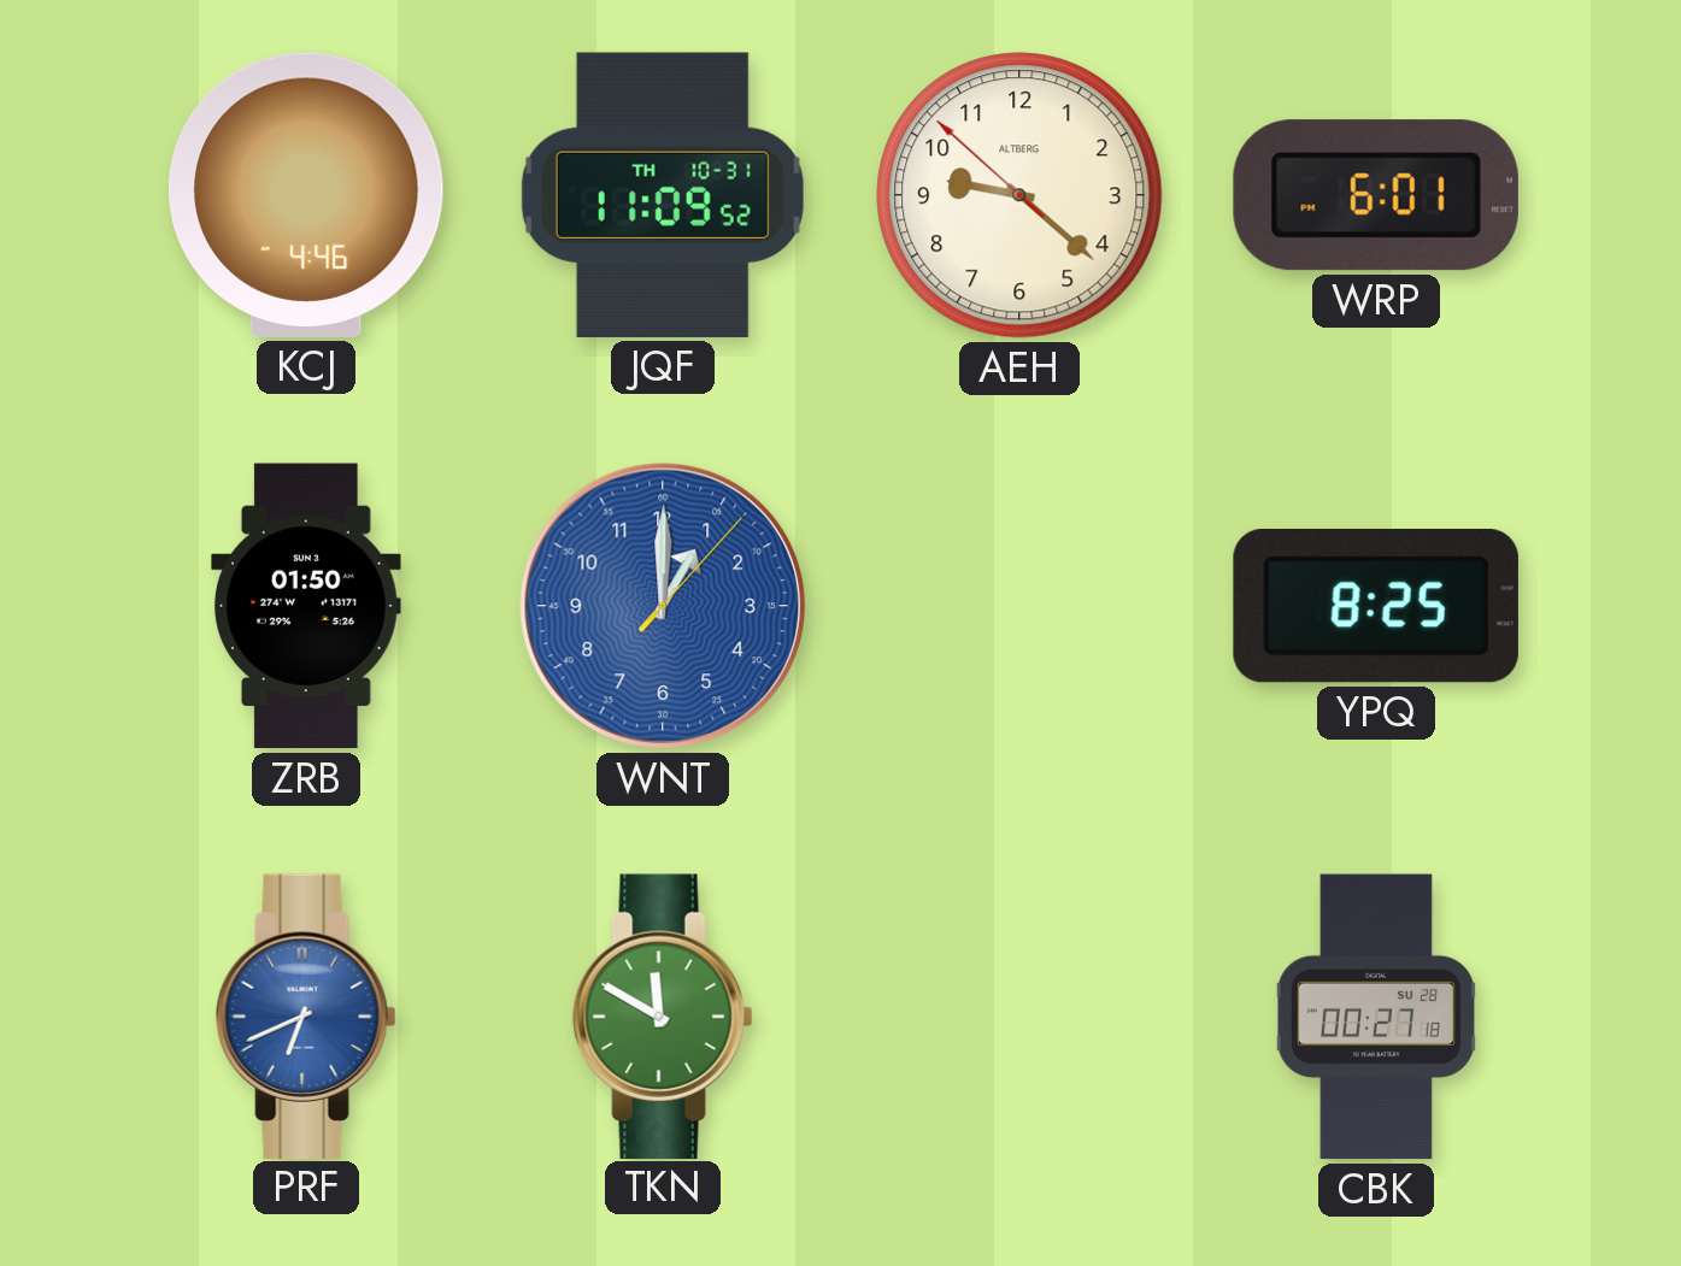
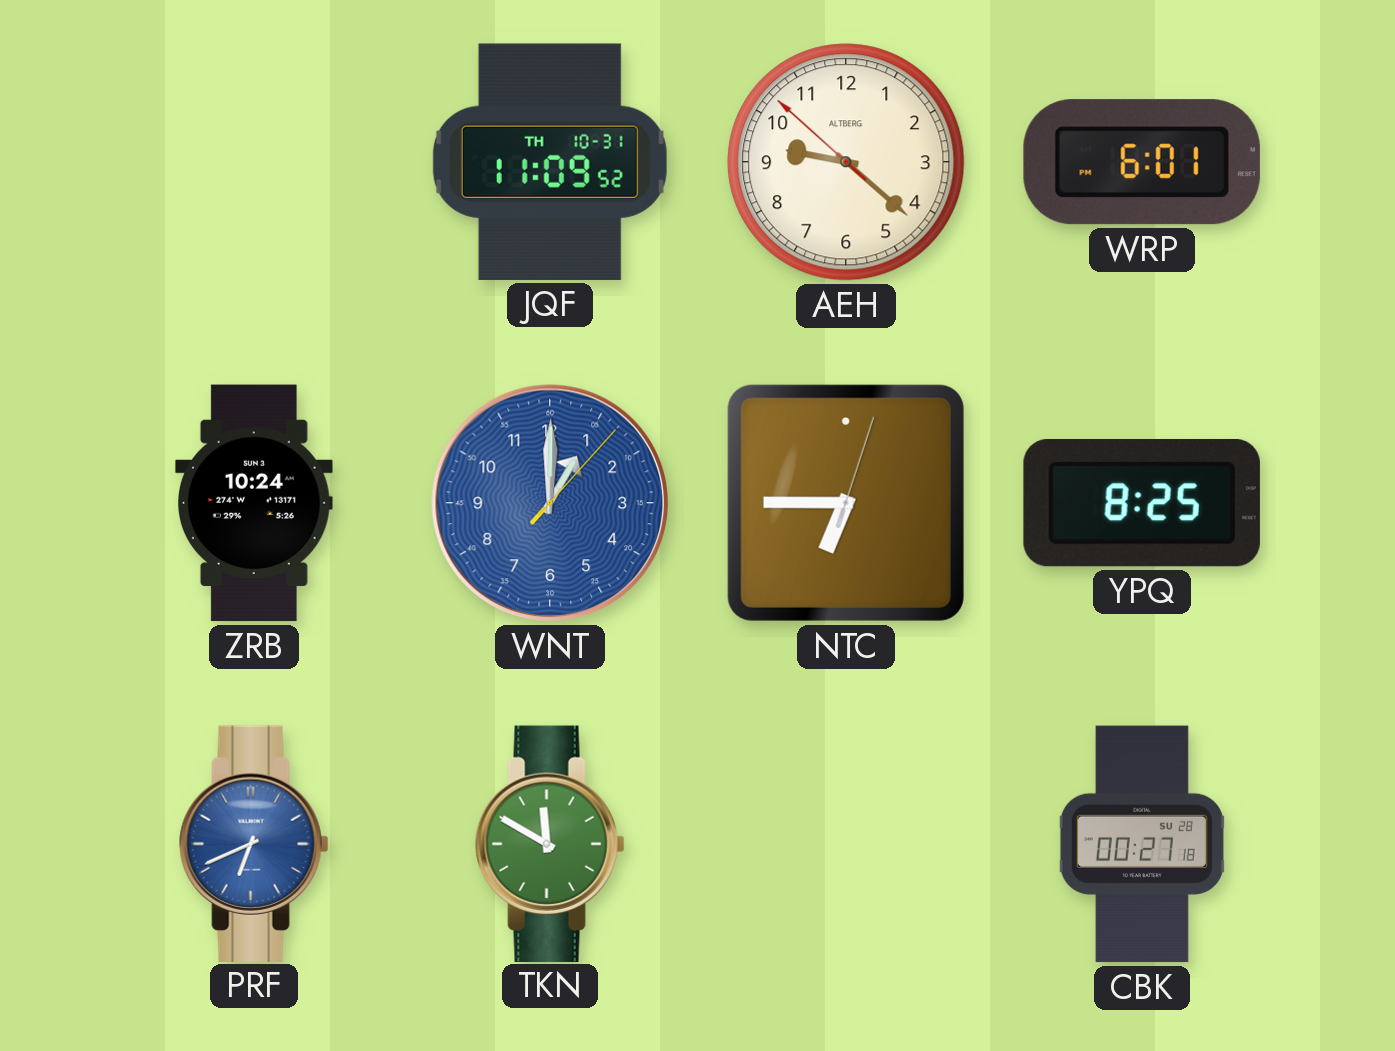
KCJ: 4:46 -> none
ZRB: 01:50 -> 10:24
NTC: none -> 6:45
